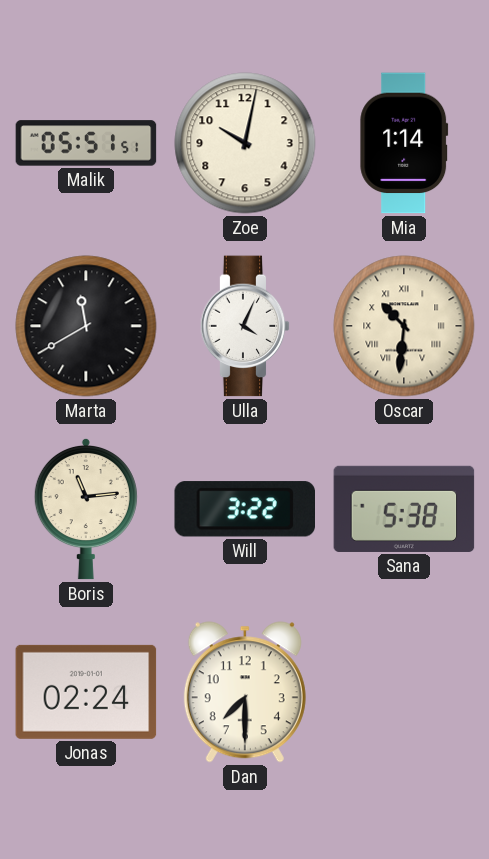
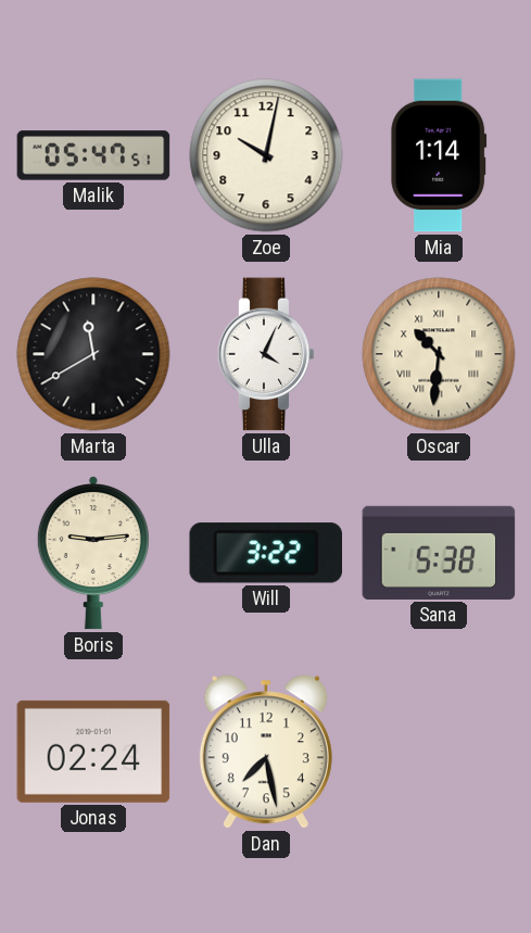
Malik: 05:51 -> 05:47
Boris: 11:14 -> 9:14
Dan: 7:30 -> 7:28
